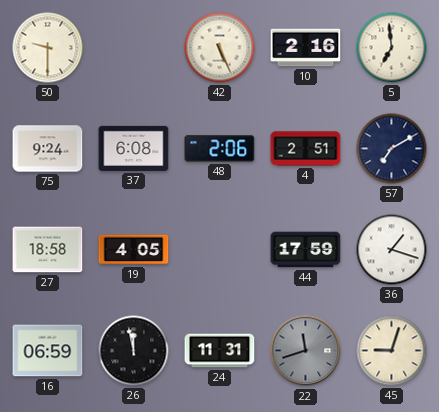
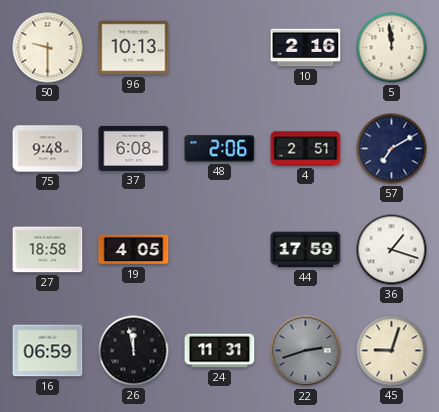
96: none -> 10:13
42: 5:26 -> none
5: 6:59 -> 11:59
75: 9:24 -> 9:48
22: 11:42 -> 2:42
